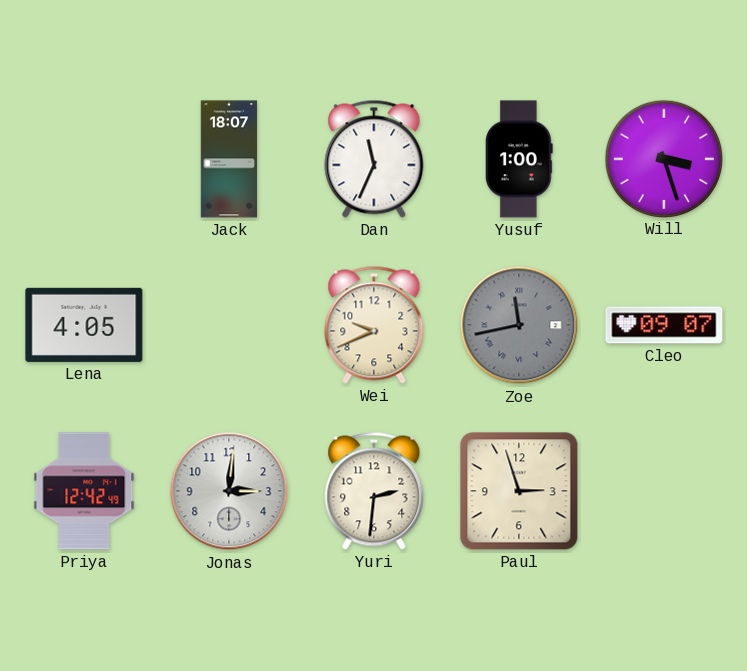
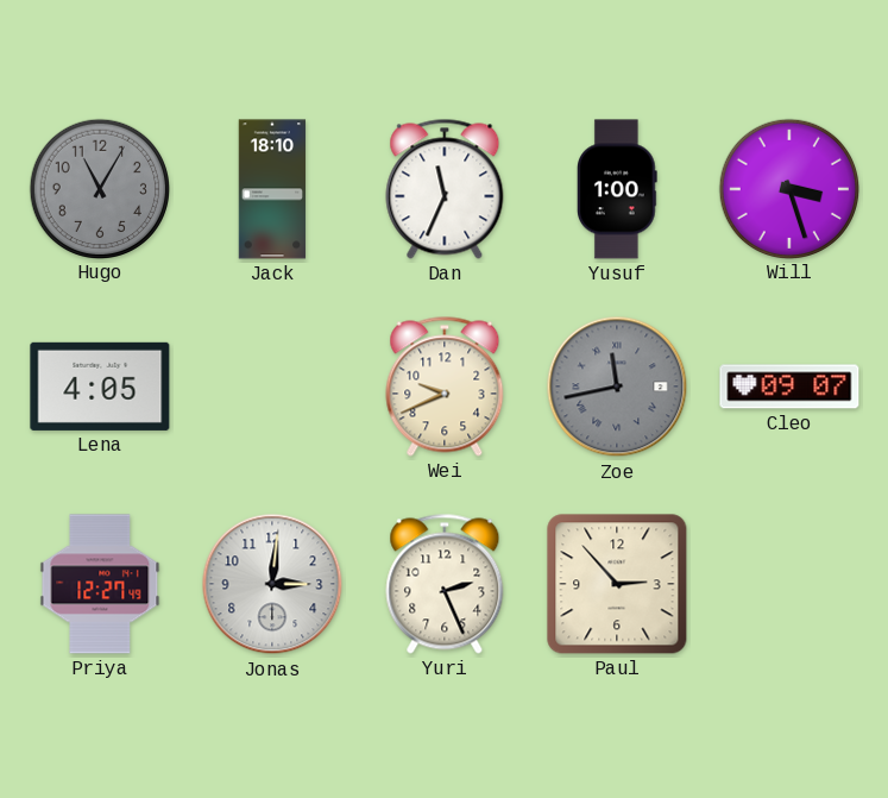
Hugo: none -> 11:05
Jack: 18:07 -> 18:10
Priya: 12:42 -> 12:27
Yuri: 2:31 -> 2:26
Paul: 2:57 -> 2:53
